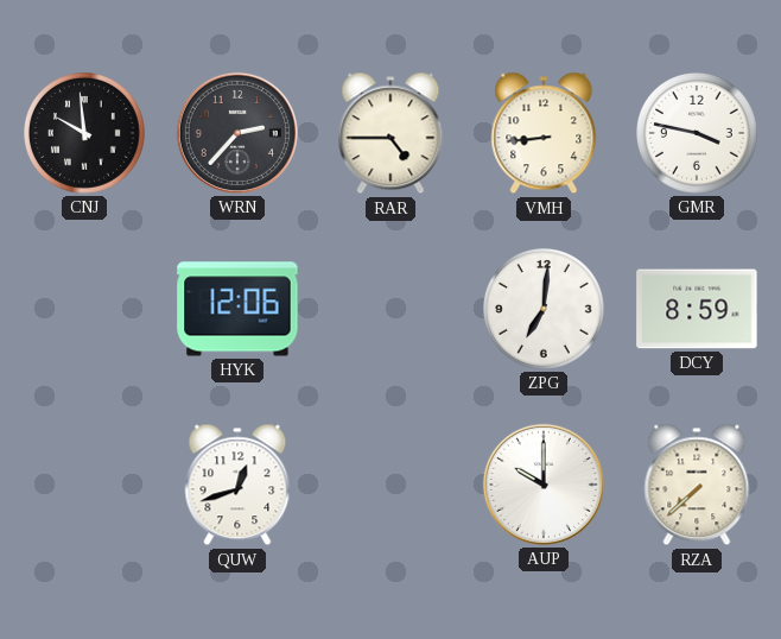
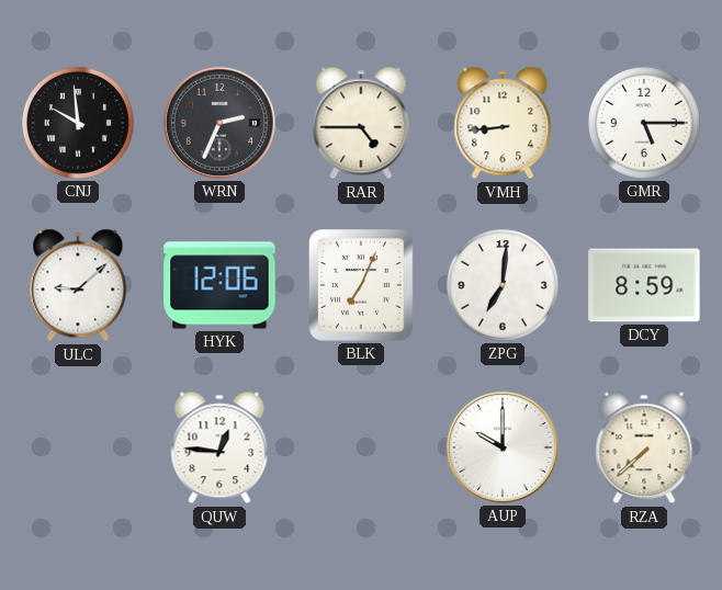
WRN: 2:37 -> 2:34
GMR: 3:47 -> 5:15
ULC: none -> 9:08
BLK: none -> 7:04
QUW: 12:42 -> 12:46
